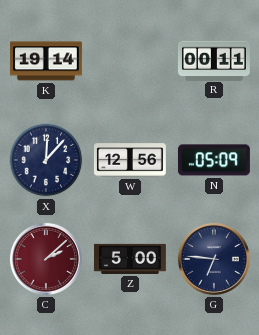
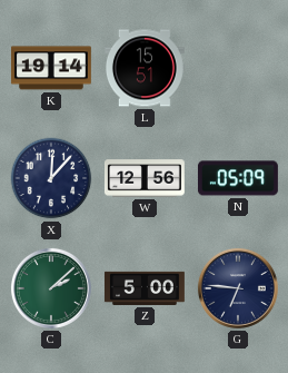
L: none -> 15:51
R: 00:11 -> none
C dial: burgundy -> green
